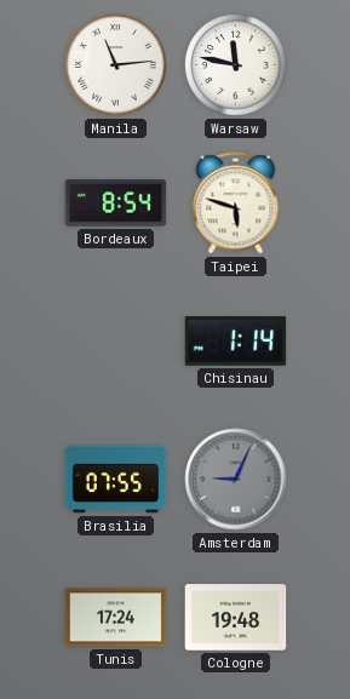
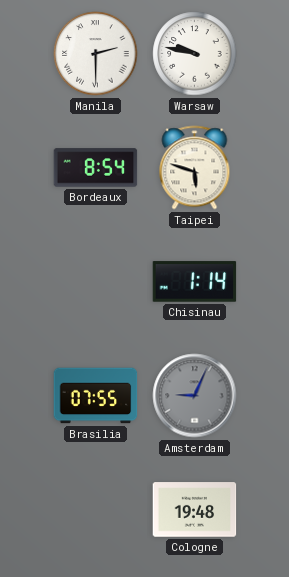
Manila: 11:14 -> 2:30
Warsaw: 11:47 -> 9:47
Tunis: 17:24 -> none
